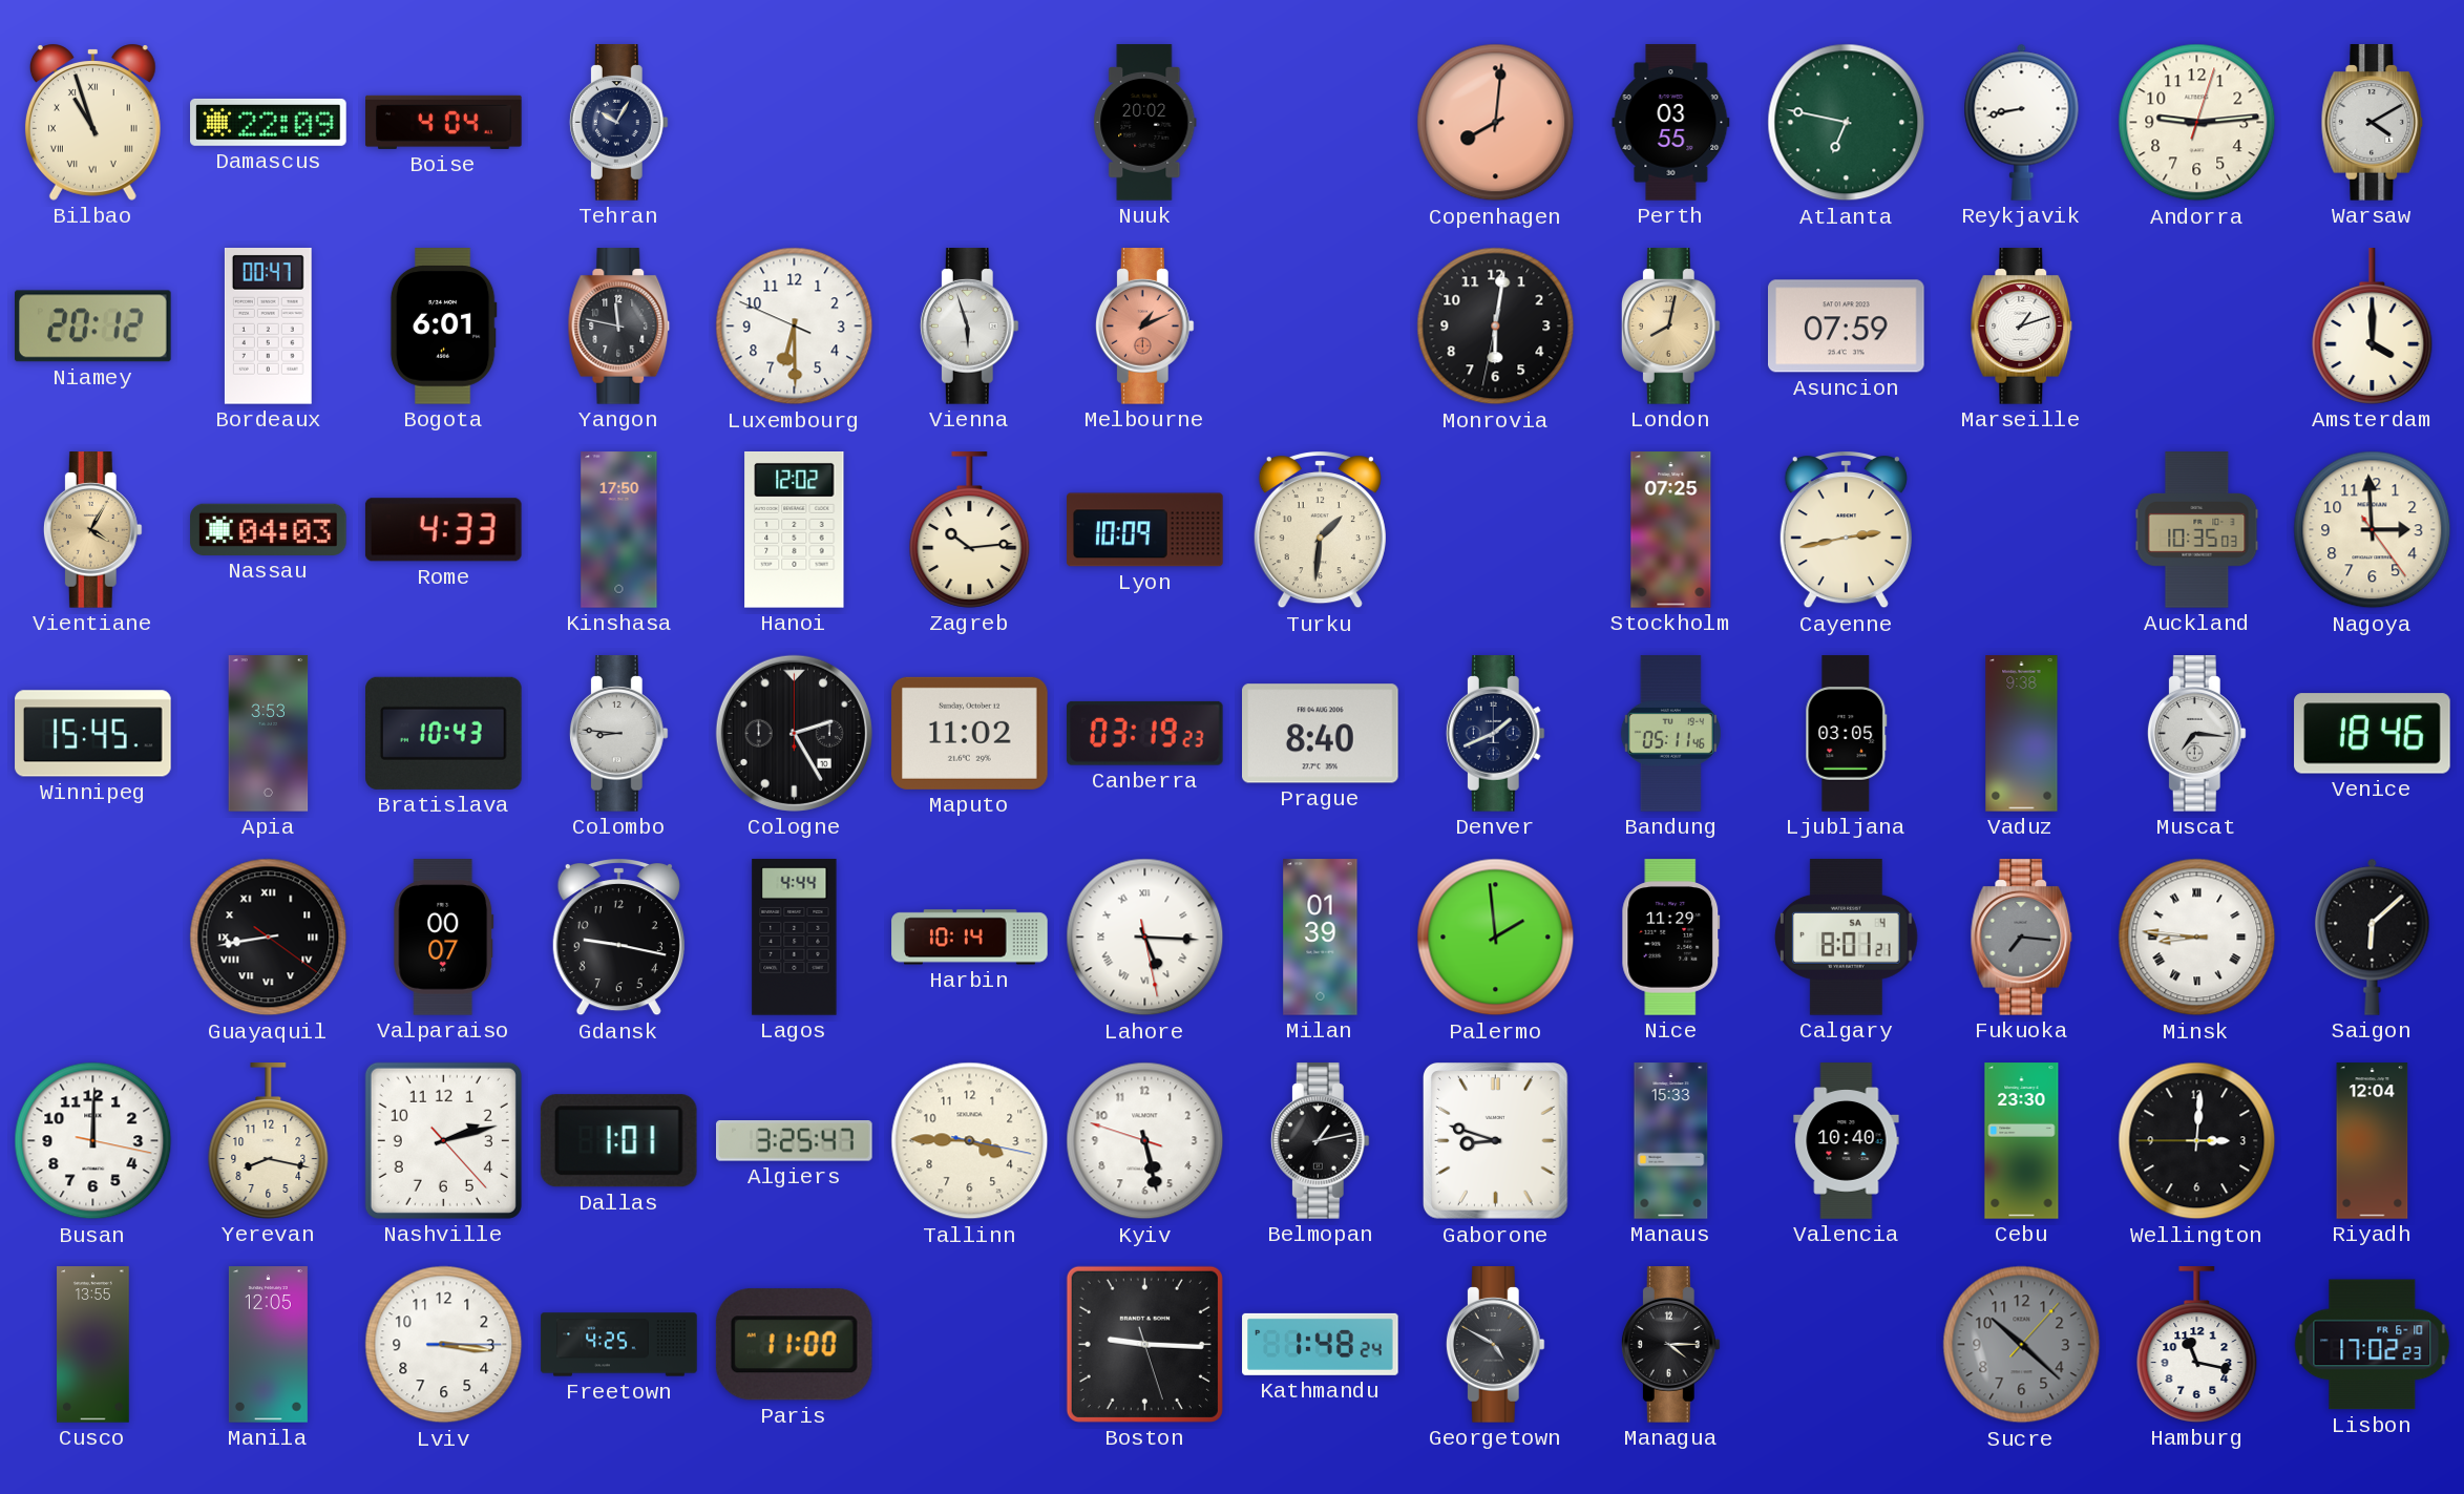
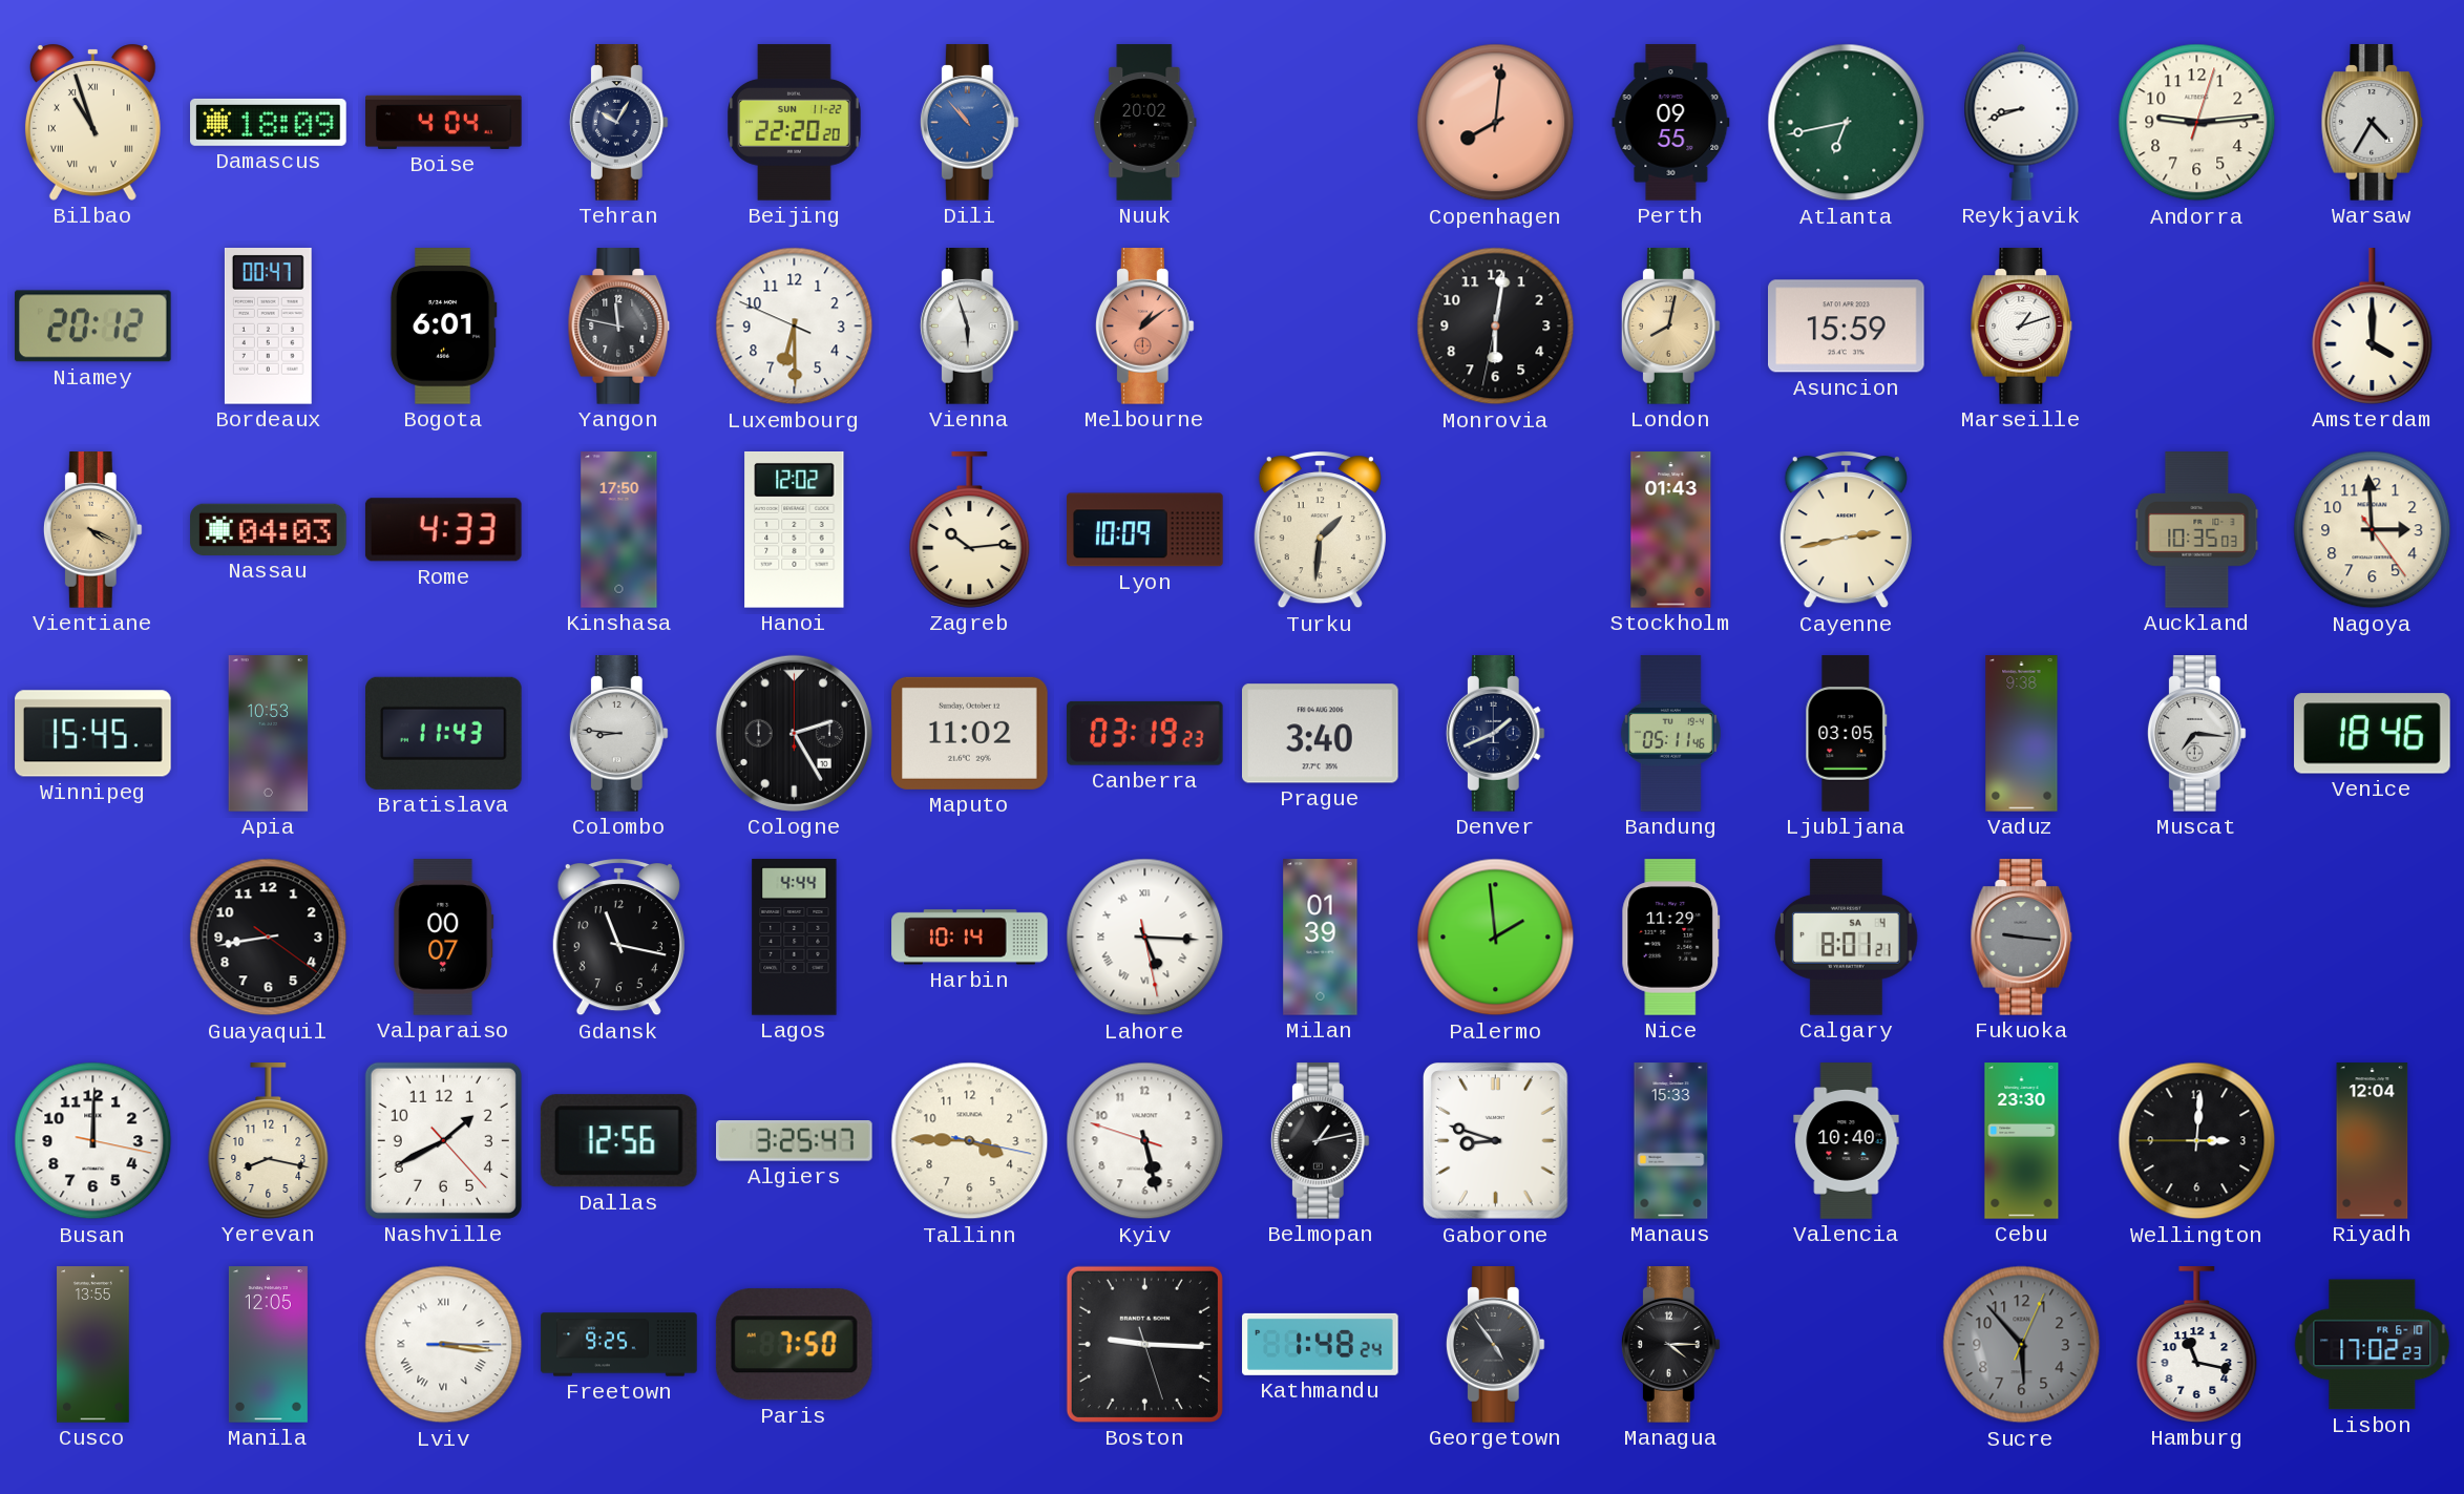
Damascus: 22:09 -> 18:09
Beijing: none -> 22:20
Dili: none -> 10:53
Perth: 03:55 -> 09:55
Atlanta: 6:47 -> 6:43
Reykjavik: 8:43 -> 8:42
Warsaw: 4:10 -> 4:35
Melbourne: 1:11 -> 1:09
Asuncion: 07:59 -> 15:59
Vientiane: 4:05 -> 4:19
Stockholm: 07:25 -> 01:43
Apia: 3:53 -> 10:53
Bratislava: 10:43 -> 11:43
Prague: 8:40 -> 3:40
Guayaquil numerals: Roman -> Arabic
Gdansk: 9:17 -> 11:17
Fukuoka: 7:16 -> 9:16
Minsk: 8:46 -> none
Saigon: 6:08 -> none
Nashville: 2:12 -> 1:40
Dallas: 1:01 -> 12:56
Lviv numerals: Arabic -> Roman
Freetown: 4:25 -> 9:25
Paris: 11:00 -> 7:50
Georgetown: 4:50 -> 4:54
Sucre: 10:22 -> 5:53
